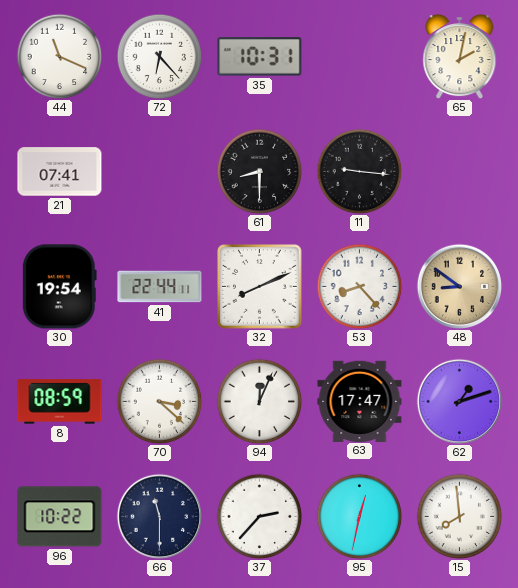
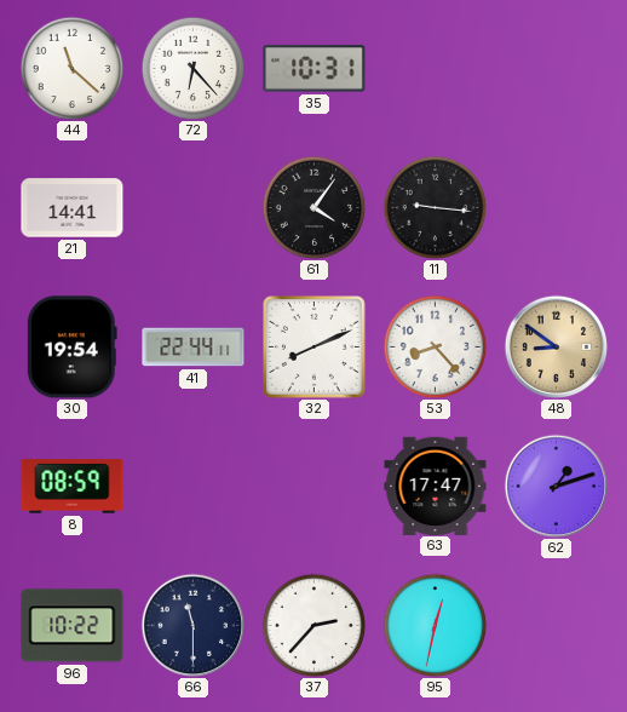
44: 11:19 -> 11:22
65: 2:02 -> none
21: 07:41 -> 14:41
61: 8:30 -> 4:06
70: 3:22 -> none
94: 12:04 -> none
15: 7:59 -> none
